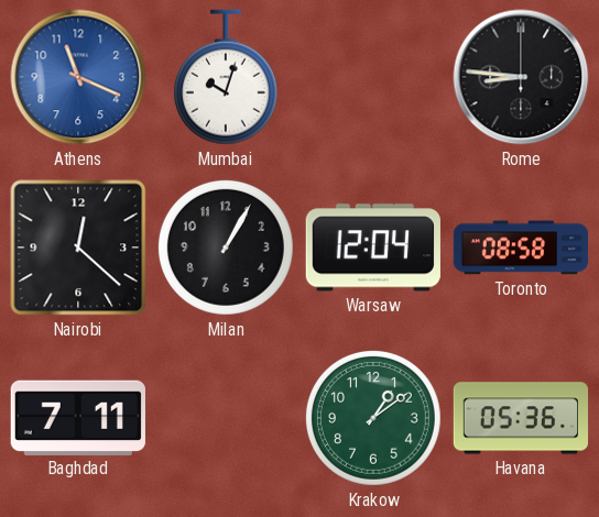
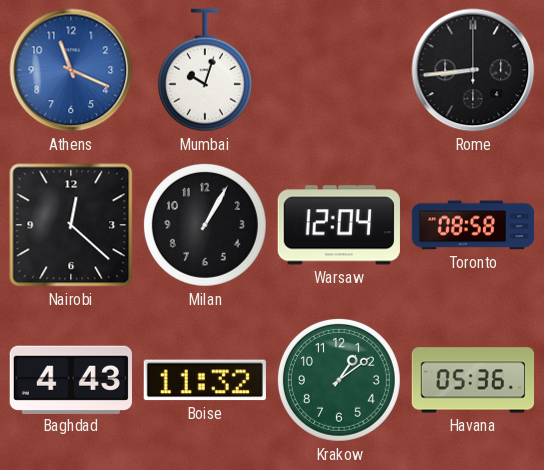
Rome: 8:46 -> 8:44
Baghdad: 7:11 -> 4:43
Boise: none -> 11:32
